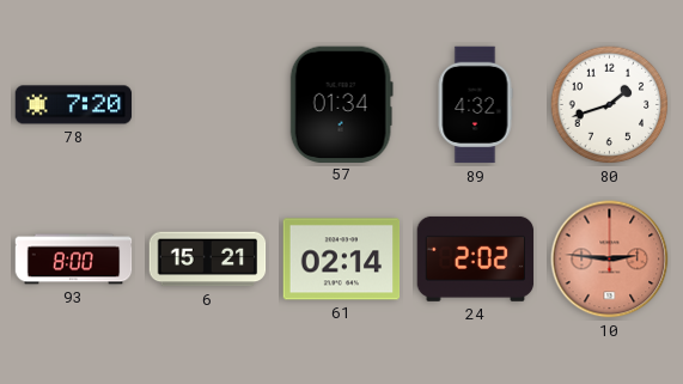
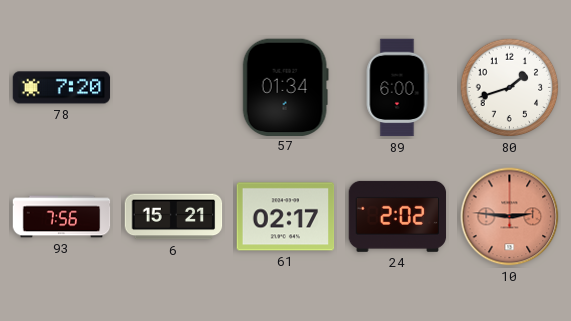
89: 4:32 -> 6:00
93: 8:00 -> 7:56
61: 02:14 -> 02:17
